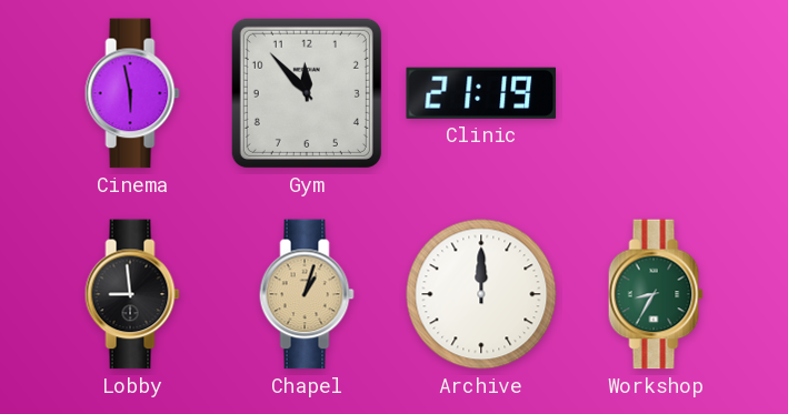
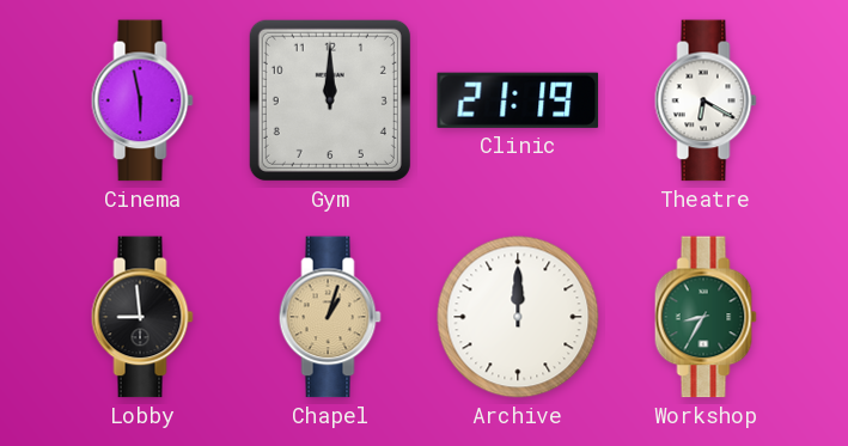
Gym: 11:53 -> 12:00
Theatre: none -> 6:20
